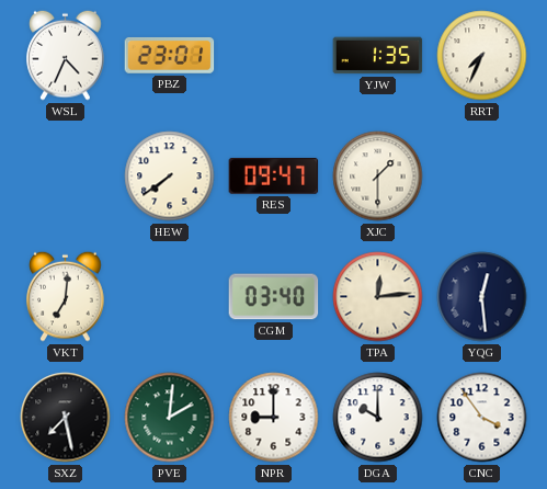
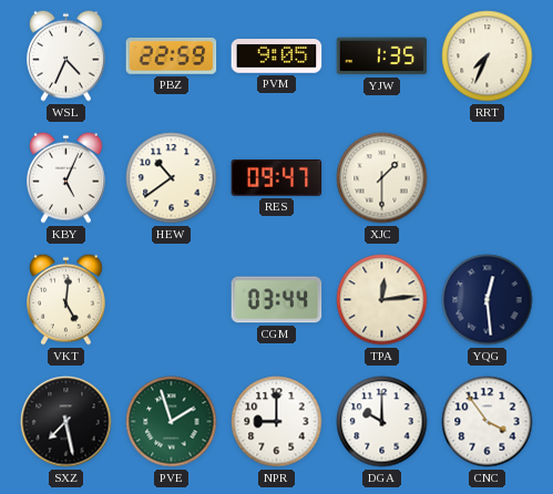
PBZ: 23:01 -> 22:59
PVM: none -> 9:05
KBY: none -> 5:04
HEW: 7:39 -> 10:39
VKT: 7:01 -> 5:01
CGM: 03:40 -> 03:44
PVE: 2:01 -> 1:57
